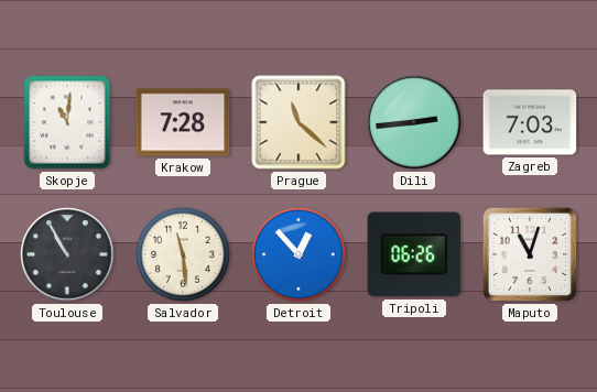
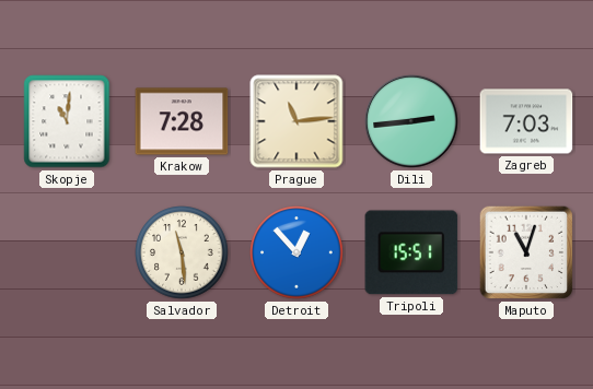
Prague: 11:22 -> 11:14
Toulouse: 10:55 -> none
Tripoli: 06:26 -> 15:51
